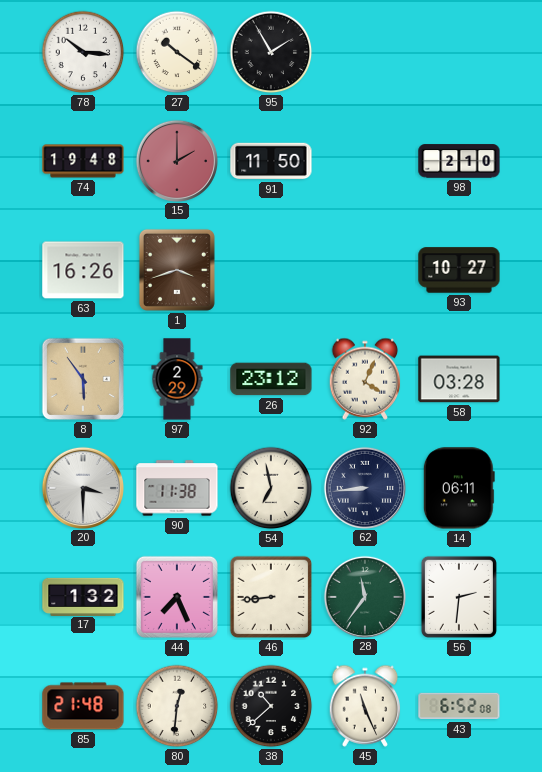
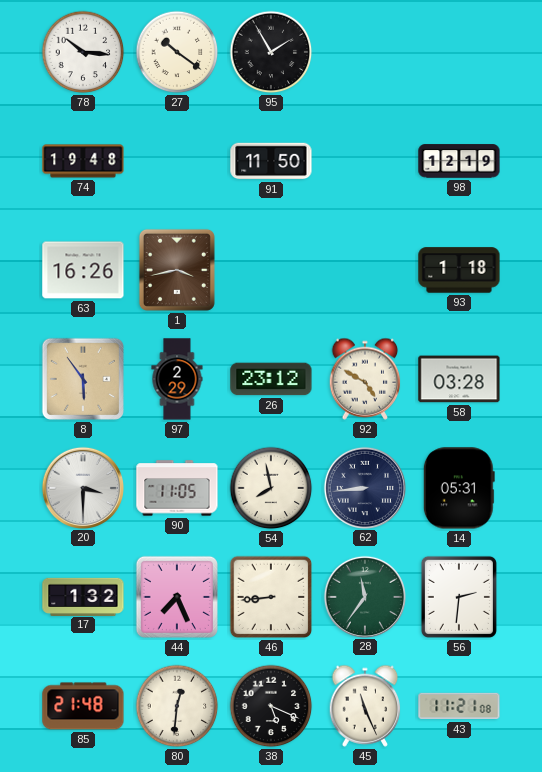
15: 2:00 -> none
98: 2:10 -> 12:19
1: 3:42 -> 3:43
93: 10:27 -> 1:18
92: 4:04 -> 4:50
90: 11:38 -> 11:05
54: 6:58 -> 7:58
14: 06:11 -> 05:31
38: 10:38 -> 5:19
43: 6:52 -> 11:21
